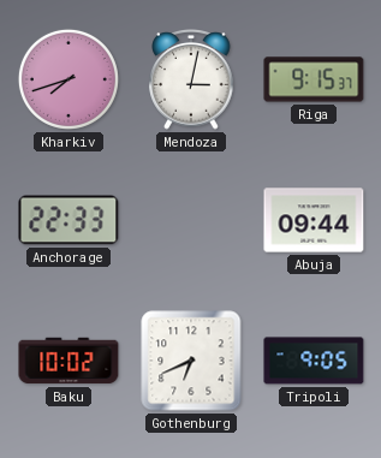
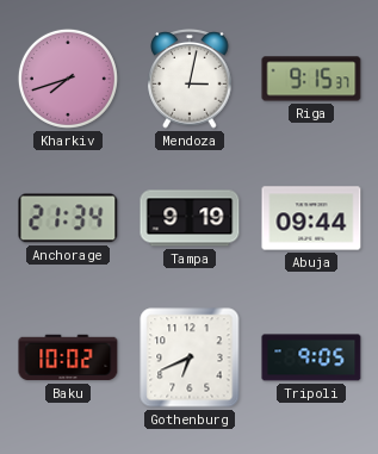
Anchorage: 22:33 -> 21:34
Tampa: none -> 9:19
